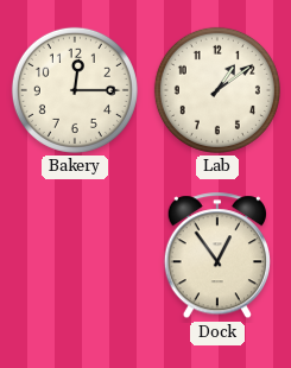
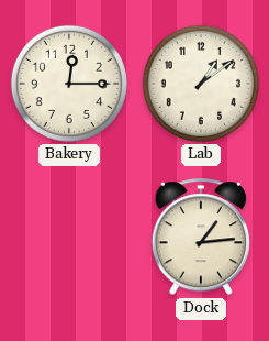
Dock: 12:54 -> 1:14
